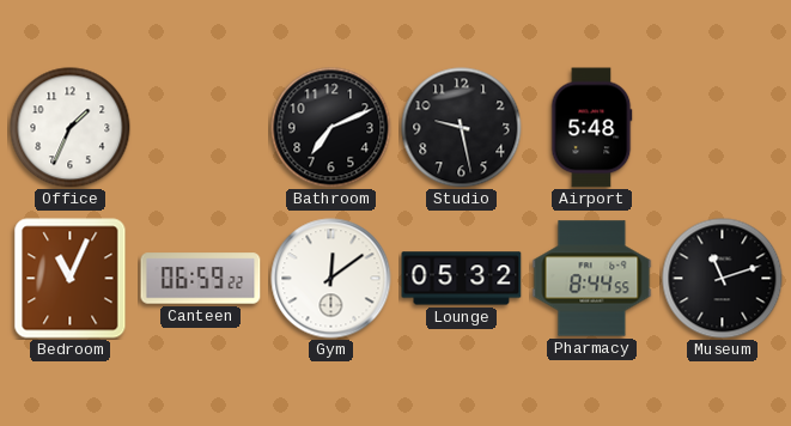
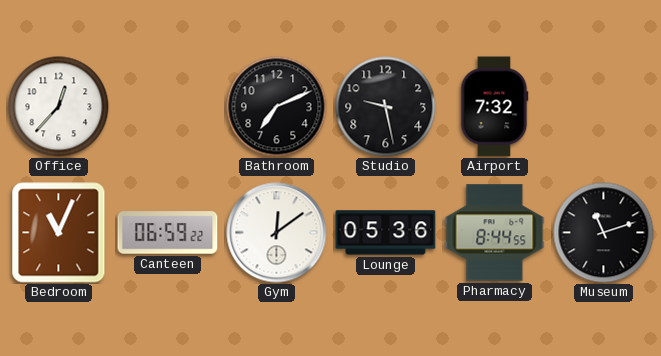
Office: 1:34 -> 12:37
Airport: 5:48 -> 7:32
Lounge: 05:32 -> 05:36
